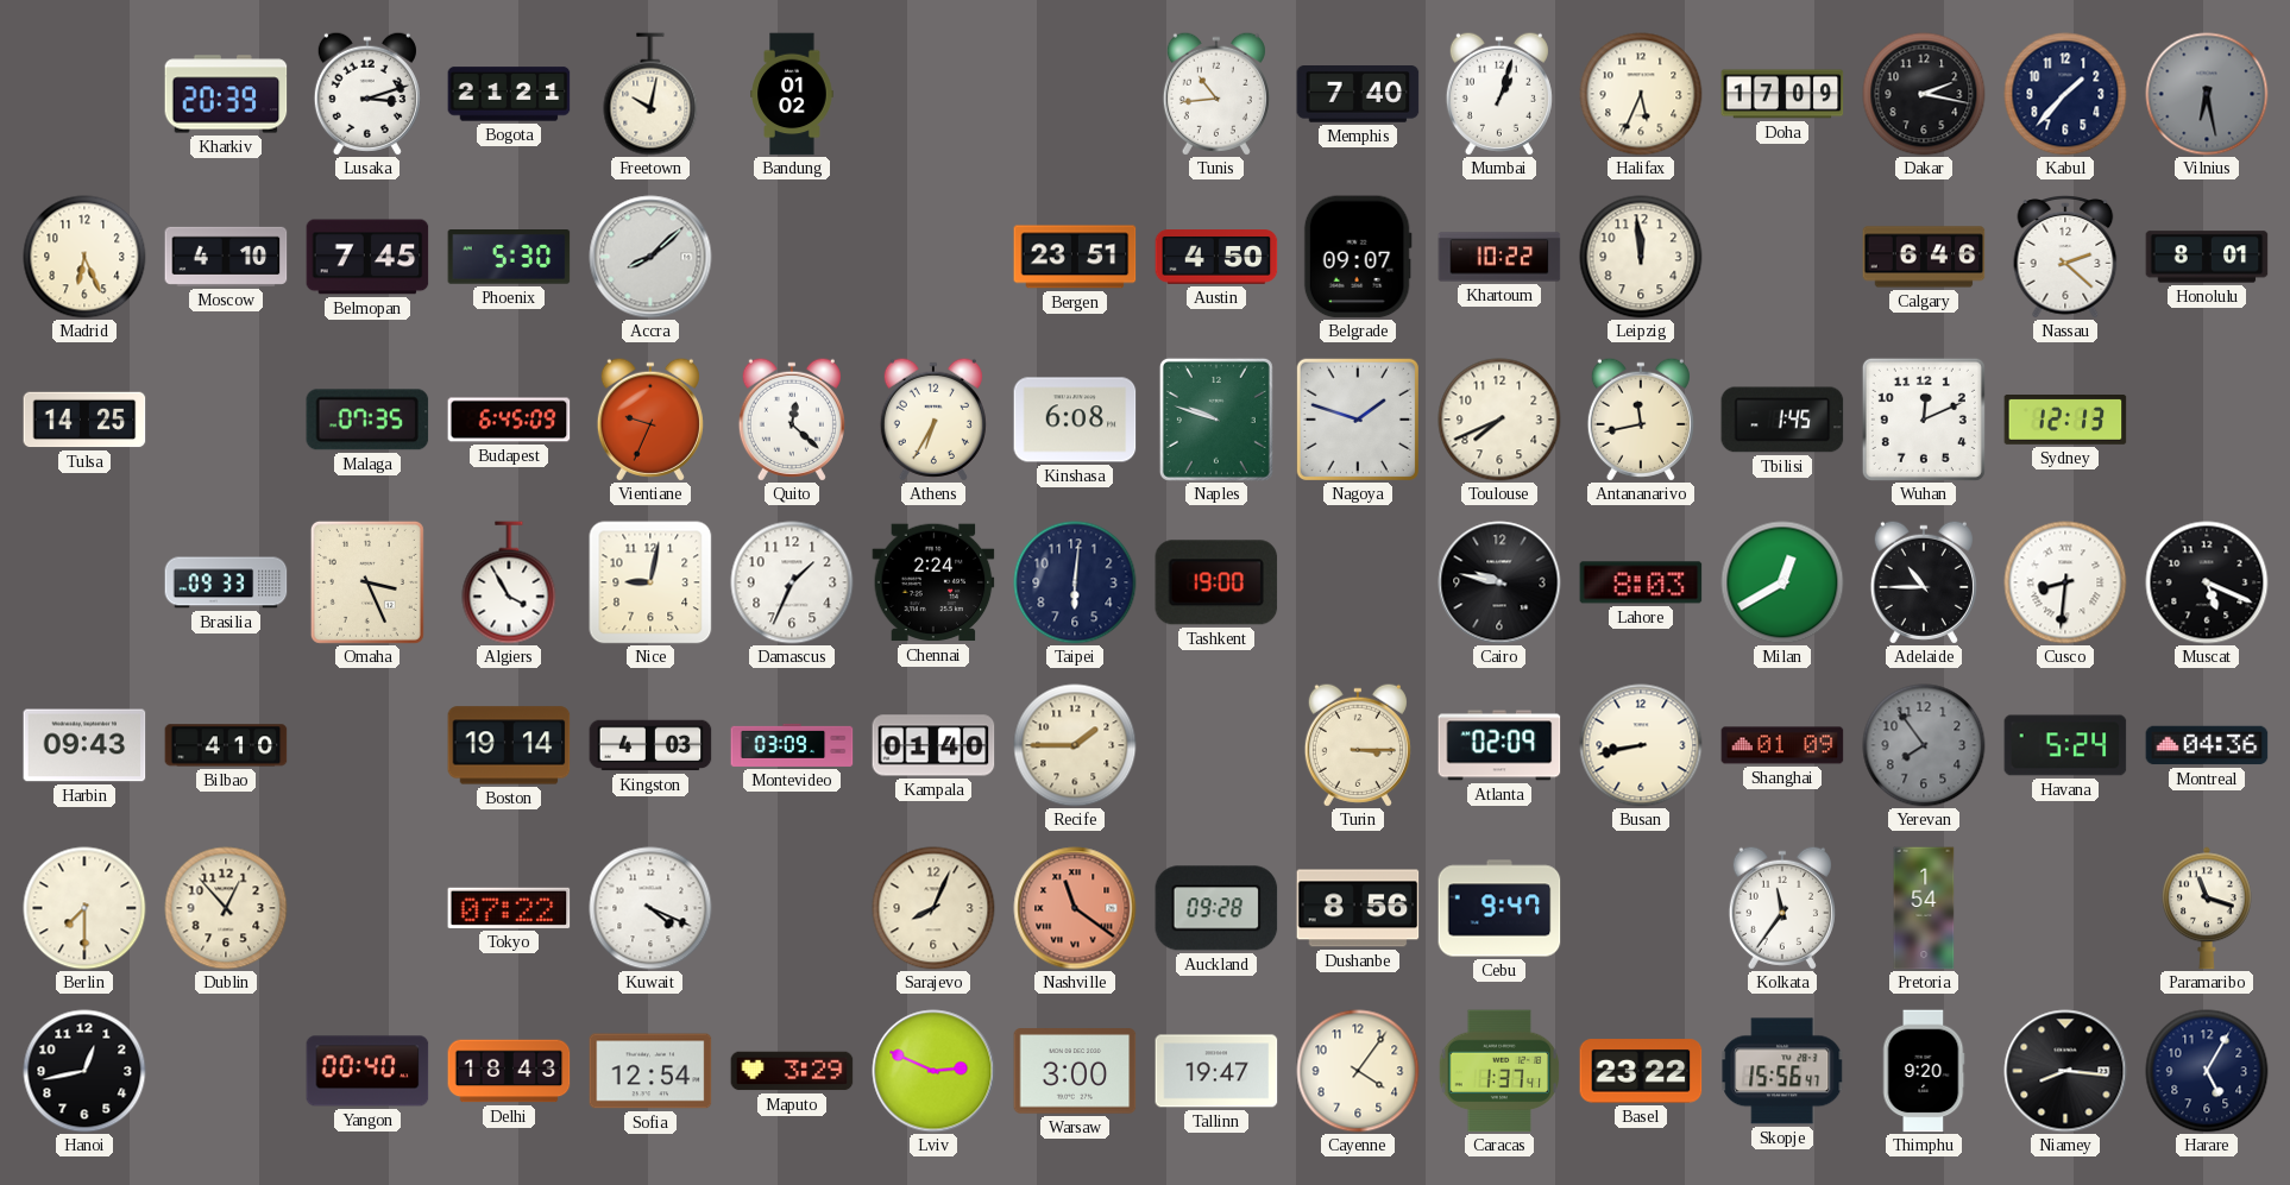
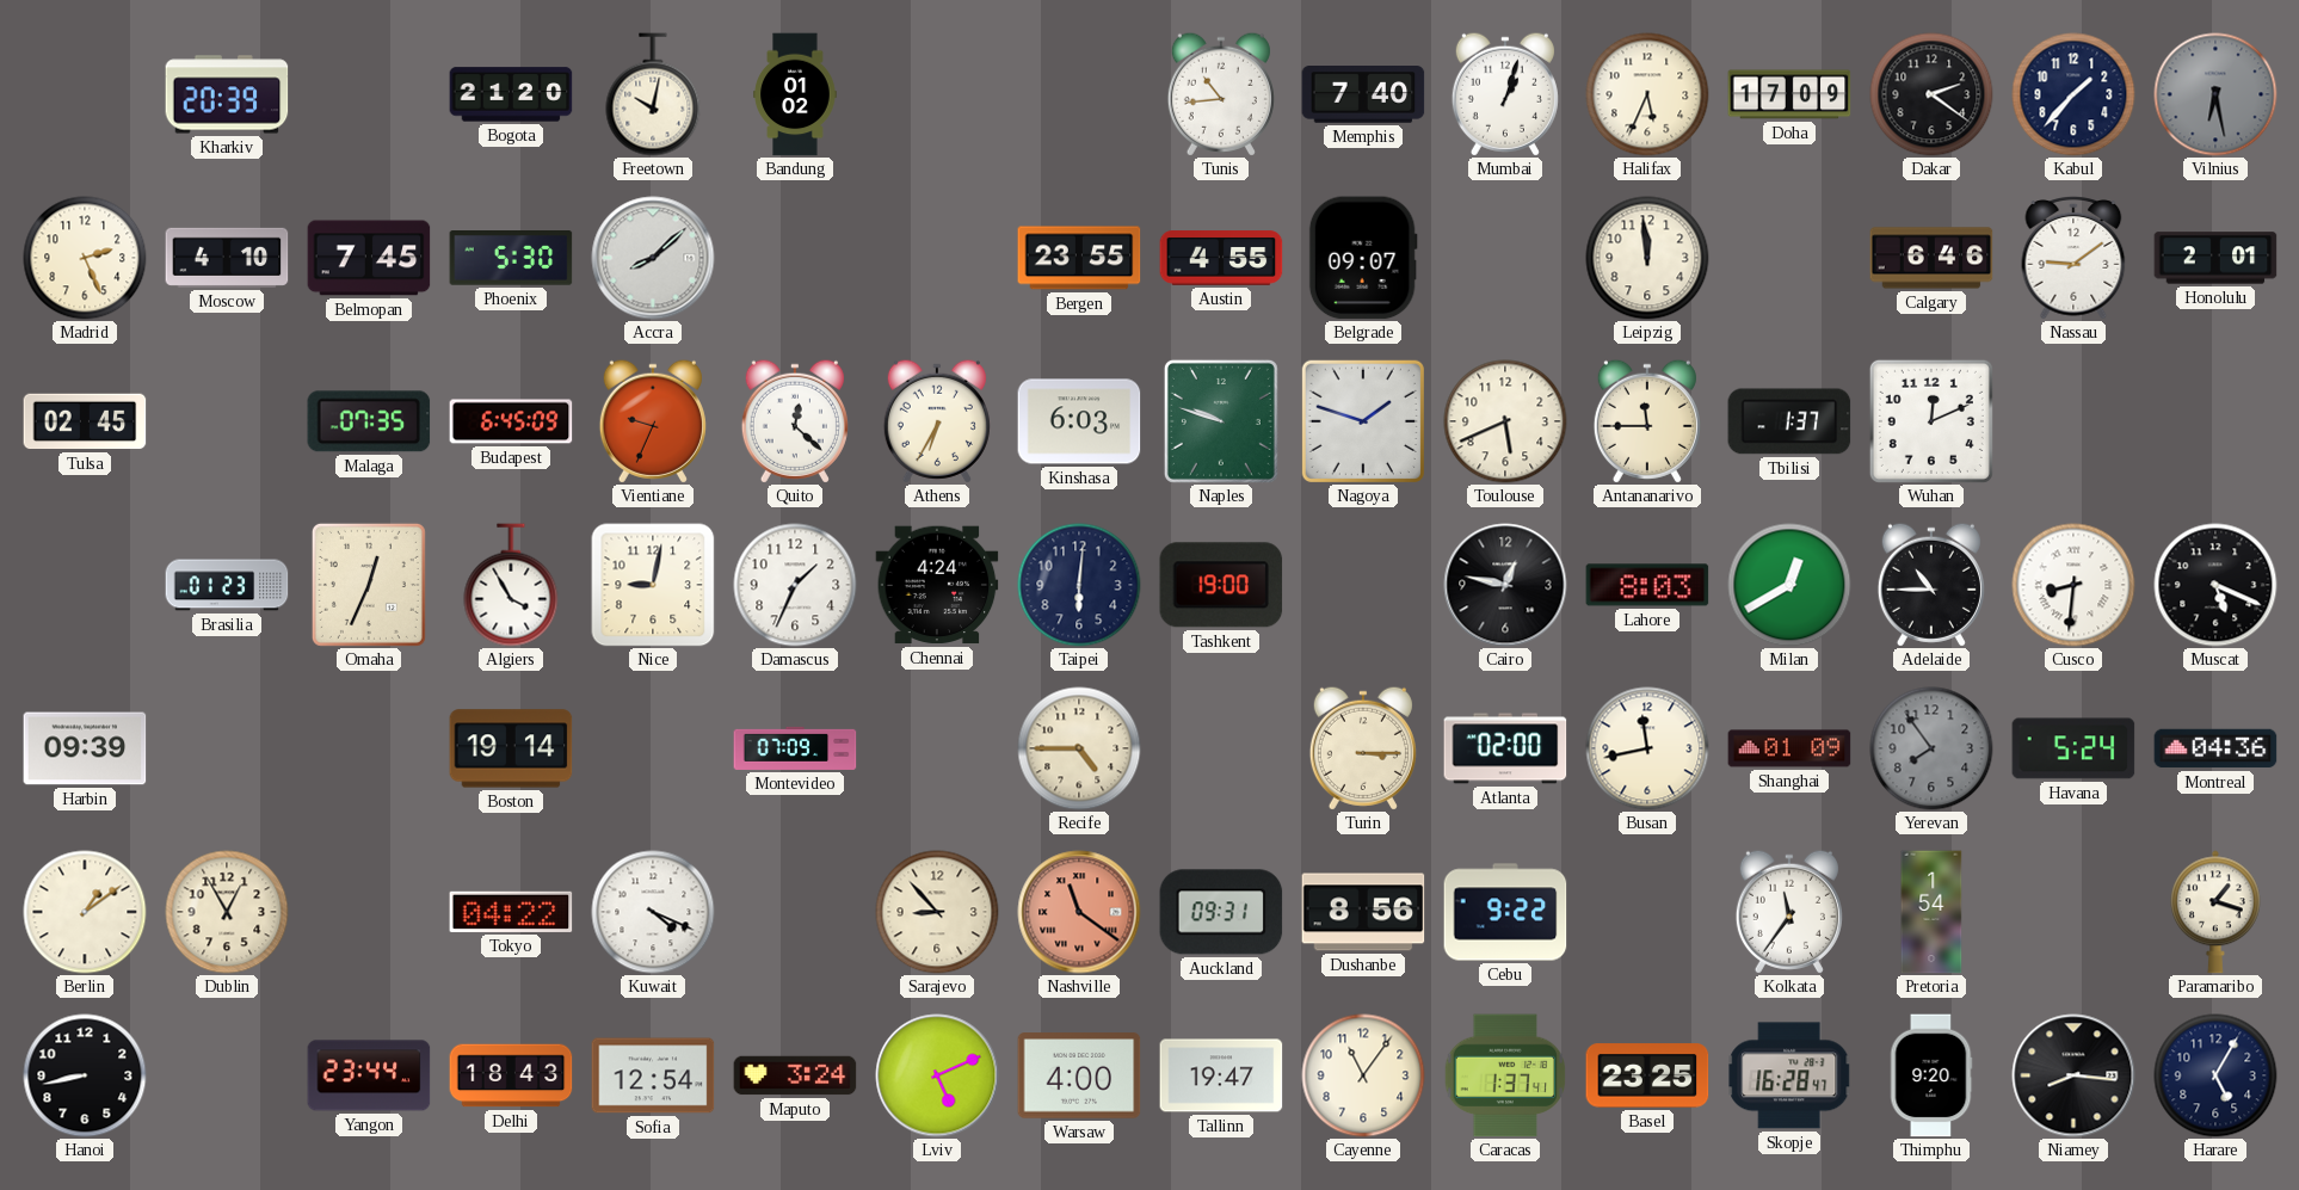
Lusaka: 3:12 -> none
Bogota: 21:21 -> 21:20
Dakar: 2:17 -> 2:21
Madrid: 6:26 -> 2:26
Bergen: 23:51 -> 23:55
Austin: 4:50 -> 4:55
Khartoum: 10:22 -> none
Nassau: 2:22 -> 9:09
Honolulu: 8:01 -> 2:01
Tulsa: 14:25 -> 02:45
Kinshasa: 6:08 -> 6:03
Toulouse: 7:41 -> 5:41
Antananarivo: 11:43 -> 11:45
Tbilisi: 1:45 -> 1:37
Sydney: 12:13 -> none
Brasilia: 09:33 -> 01:23
Omaha: 3:26 -> 12:34
Chennai: 2:24 -> 4:24
Cairo: 9:47 -> 12:47
Harbin: 09:43 -> 09:39
Bilbao: 4:10 -> none
Kingston: 4:03 -> none
Montevideo: 03:09 -> 07:09
Kampala: 01:40 -> none
Recife: 1:45 -> 4:45
Atlanta: 02:09 -> 02:00
Busan: 8:43 -> 11:43
Berlin: 7:30 -> 1:09
Dublin: 12:53 -> 12:55
Tokyo: 07:22 -> 04:22
Sarajevo: 8:04 -> 8:53
Auckland: 09:28 -> 09:31
Cebu: 9:47 -> 9:22
Paramaribo: 11:18 -> 1:18
Hanoi: 12:43 -> 8:43
Yangon: 00:40 -> 23:44
Maputo: 3:29 -> 3:24
Lviv: 2:49 -> 5:11
Warsaw: 3:00 -> 4:00
Cayenne: 4:06 -> 11:06
Basel: 23:22 -> 23:25
Skopje: 15:56 -> 16:28
